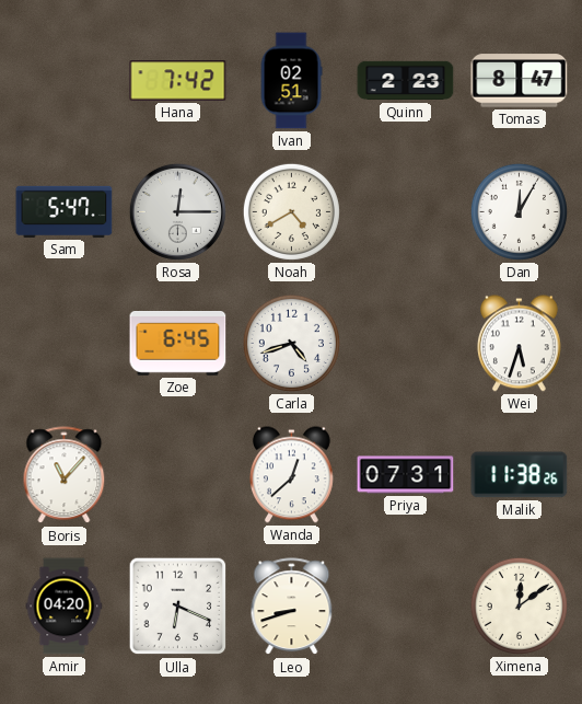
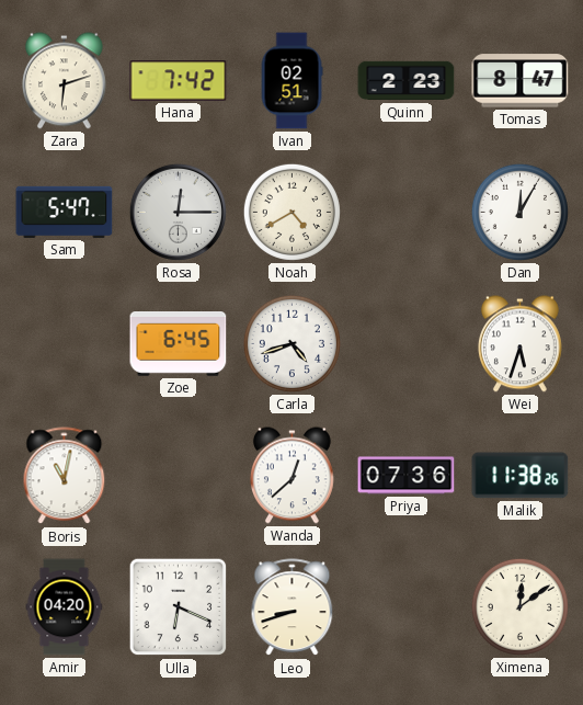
Zara: none -> 6:12
Boris: 11:07 -> 11:02
Priya: 07:31 -> 07:36
